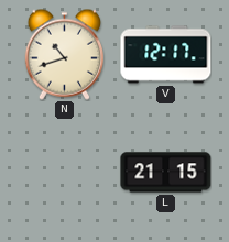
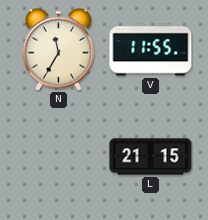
N: 10:42 -> 11:35
V: 12:17 -> 11:55
